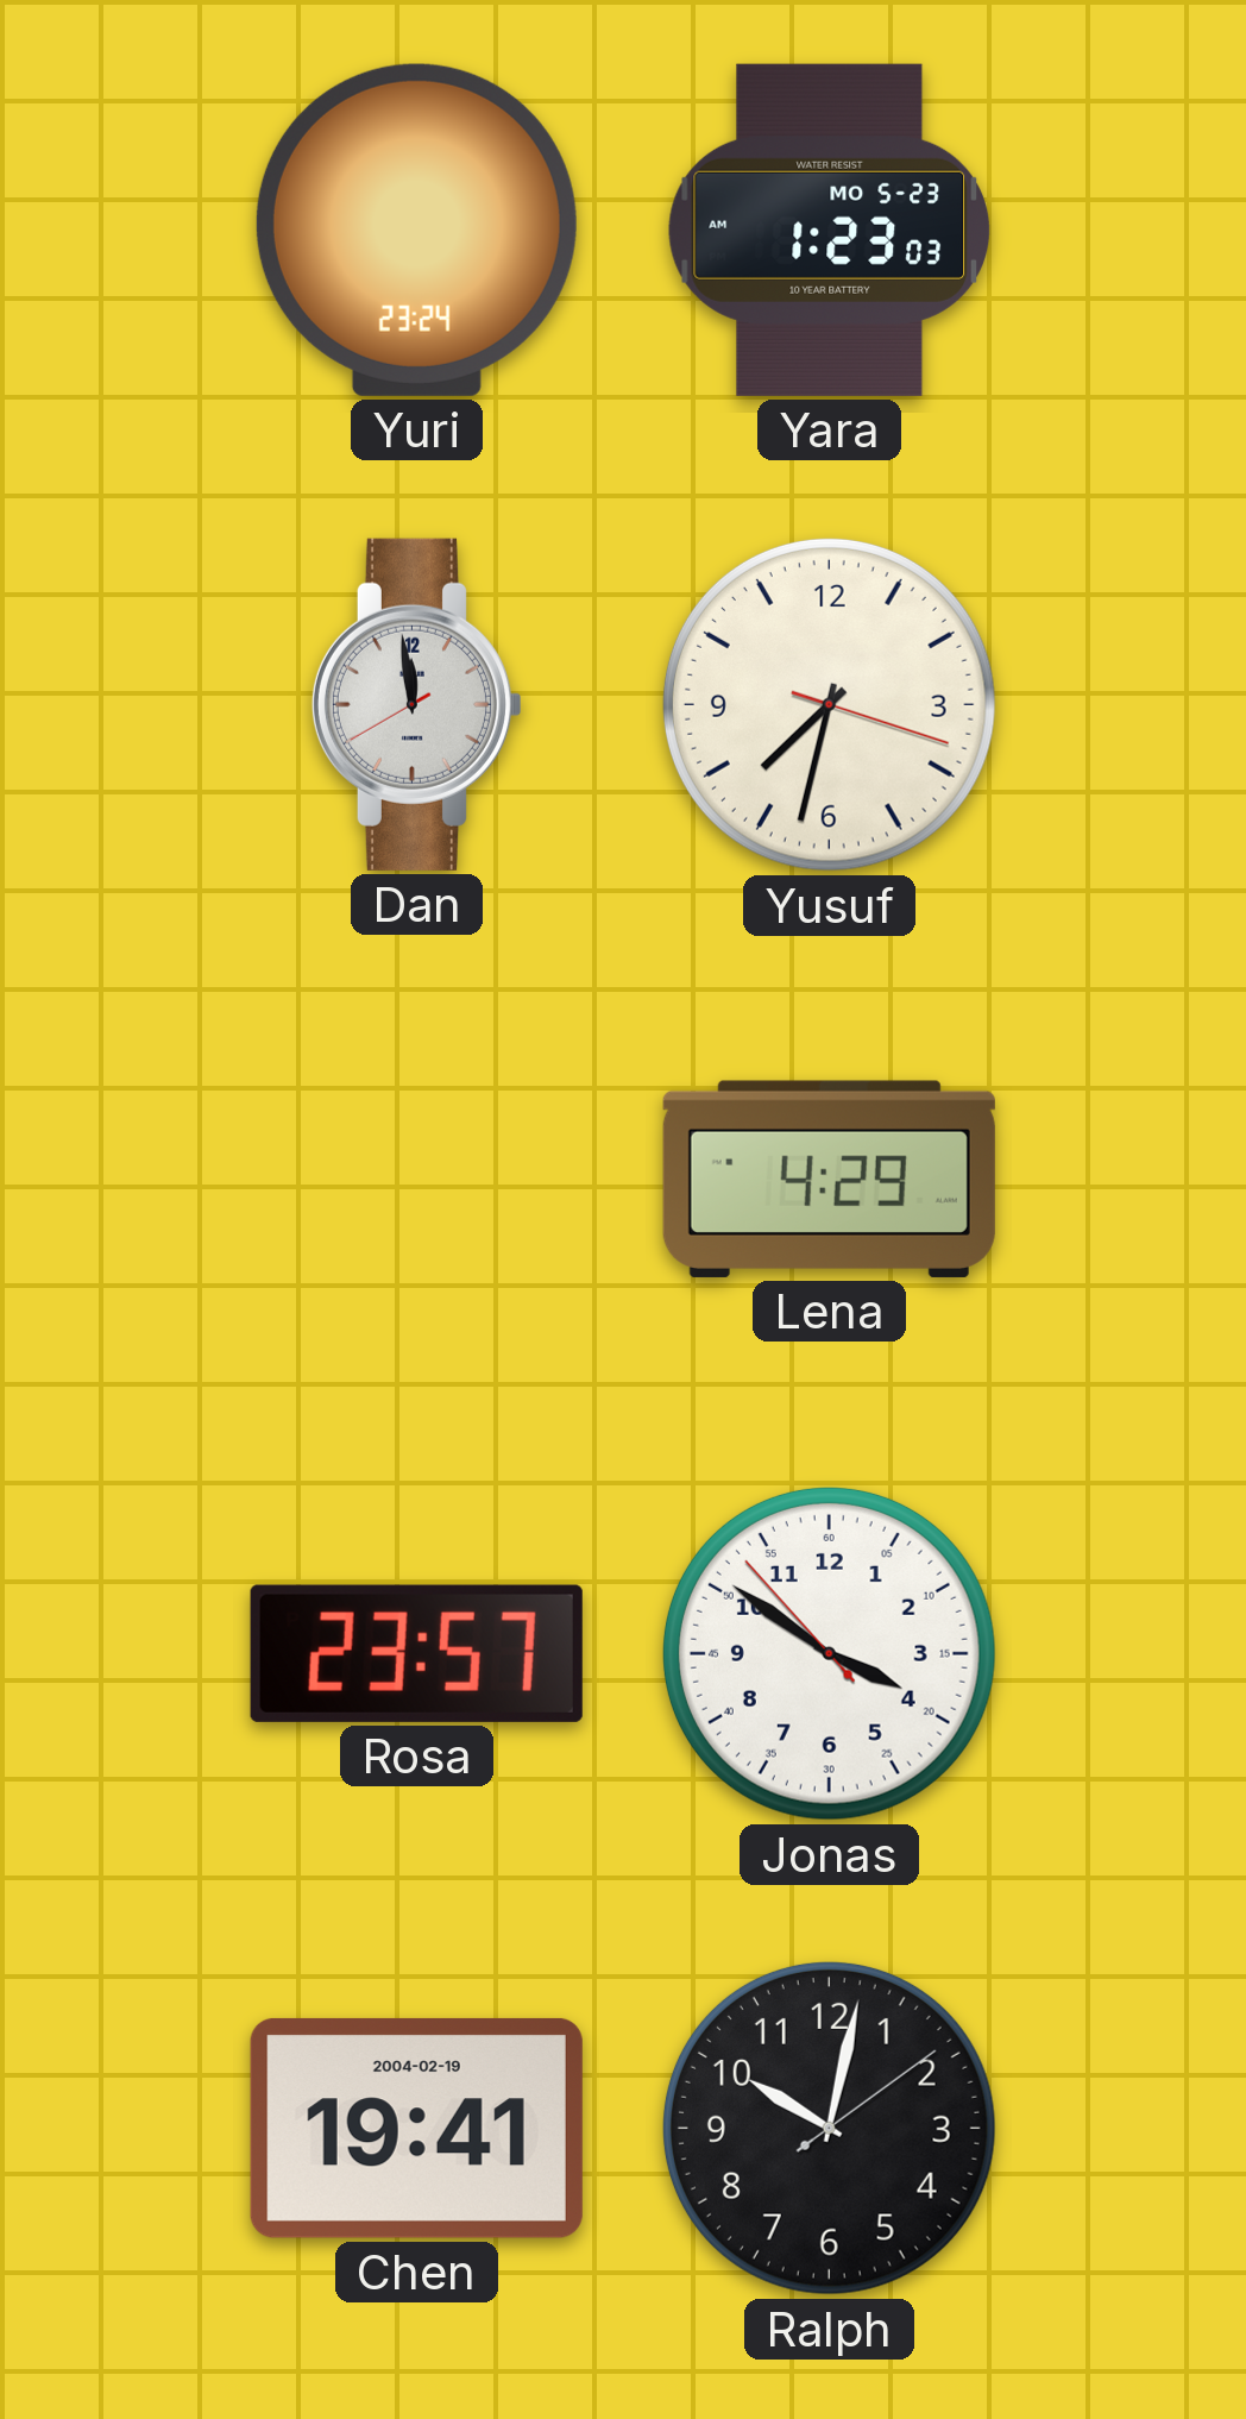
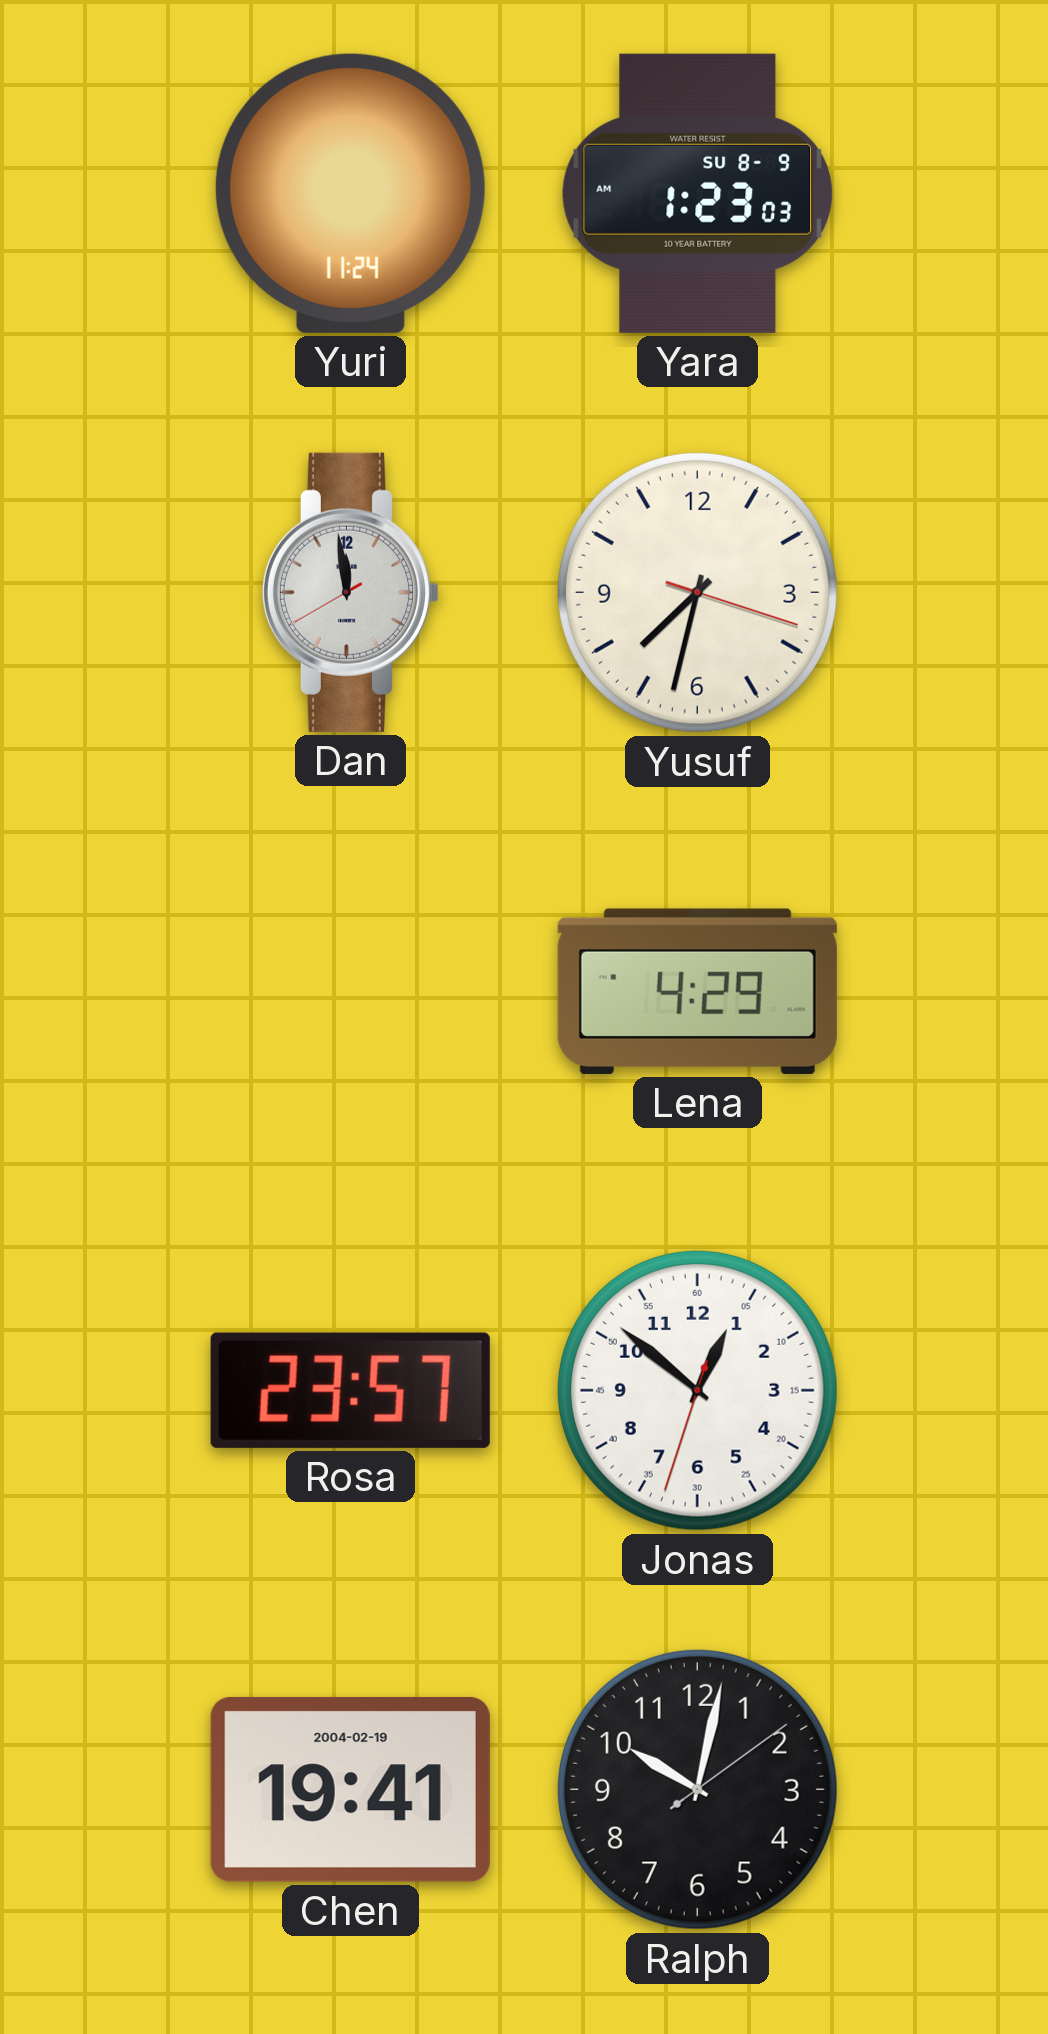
Yuri: 23:24 -> 11:24
Yara date: MO 5-23 -> SU 8-9
Jonas: 3:50 -> 12:51
